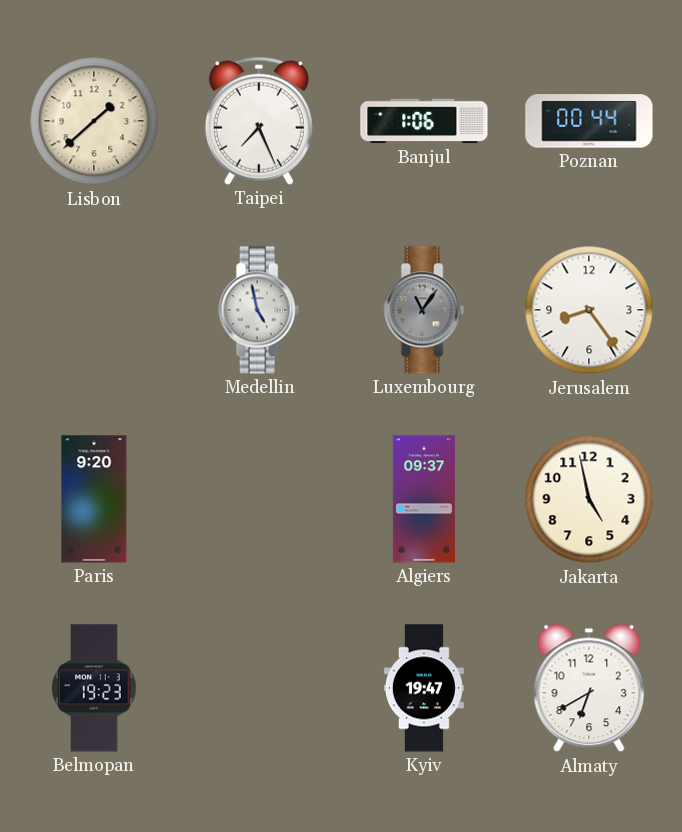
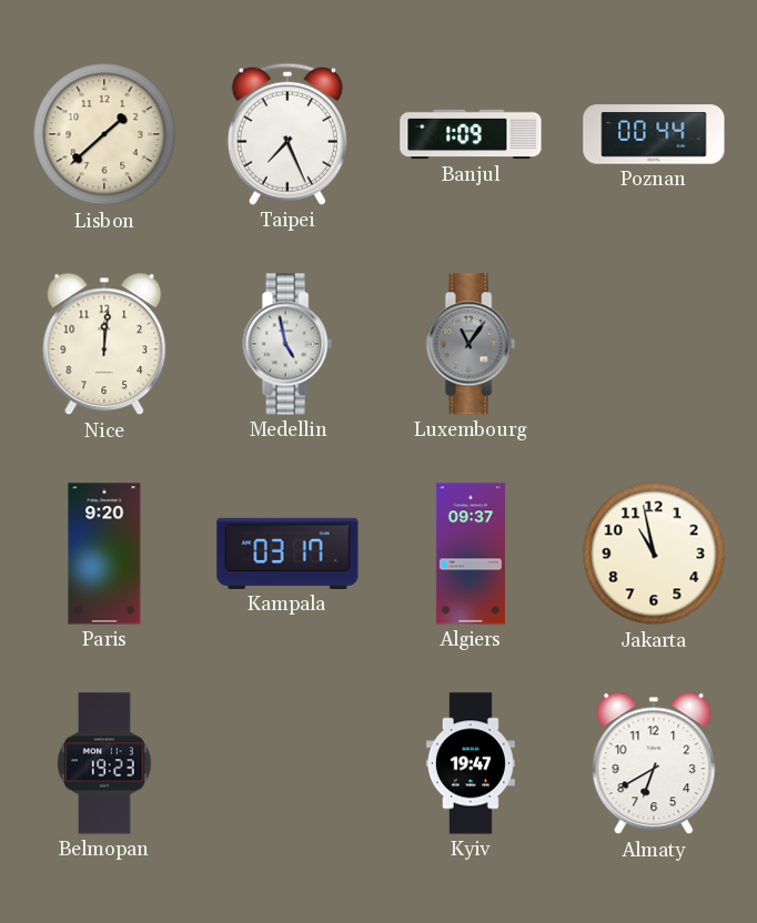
Banjul: 1:06 -> 1:09
Nice: none -> 12:01
Jerusalem: 8:24 -> none
Kampala: none -> 03:17
Jakarta: 4:58 -> 10:58
